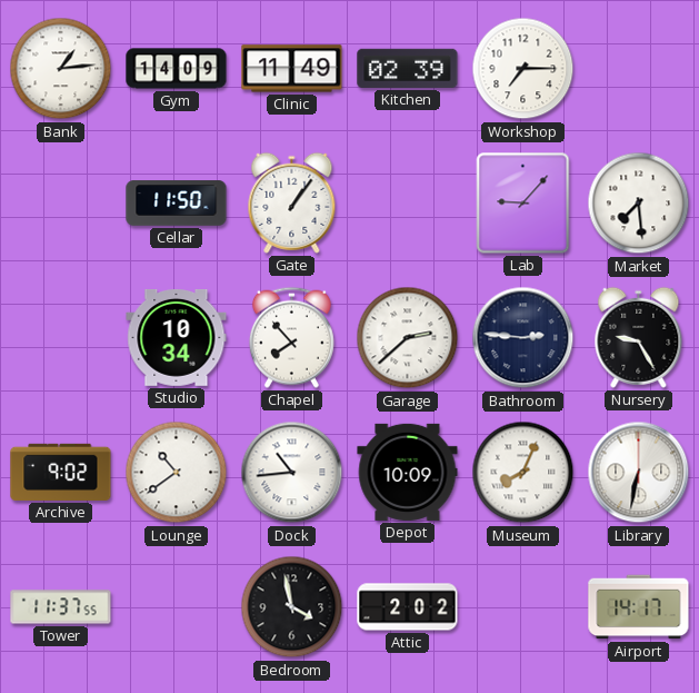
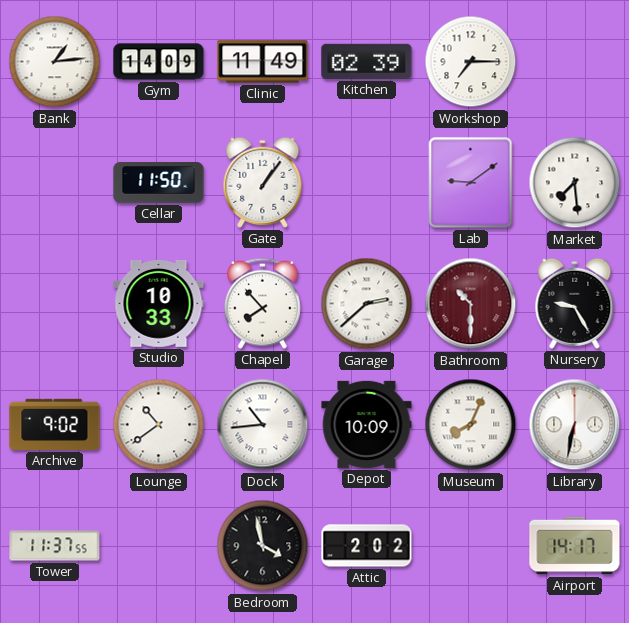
Lab: 9:07 -> 9:09
Studio: 10:34 -> 10:33
Bathroom: 2:46 -> 10:30
Bathroom dial: navy -> burgundy
